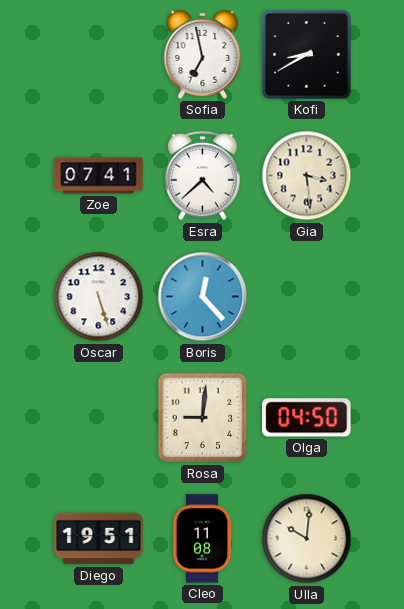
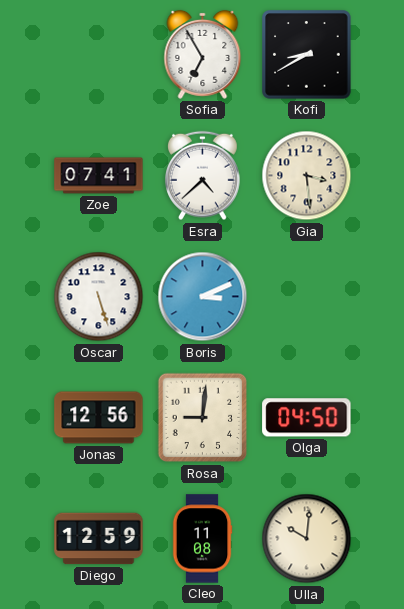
Sofia: 6:58 -> 6:55
Boris: 12:23 -> 3:11
Jonas: none -> 12:56
Diego: 19:51 -> 12:59
